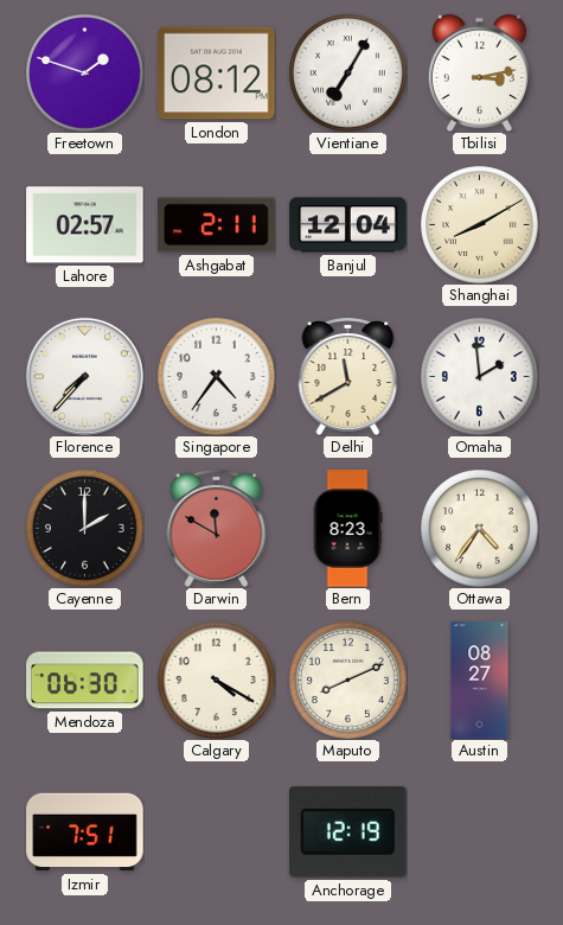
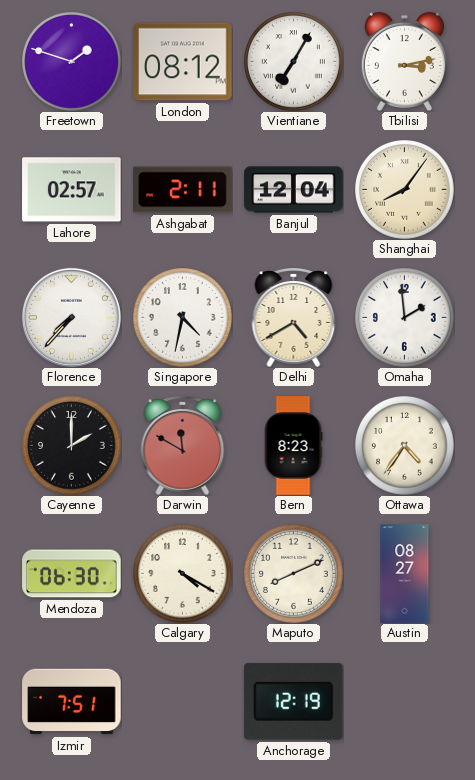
Shanghai: 8:10 -> 8:06
Singapore: 4:36 -> 4:32
Delhi: 11:40 -> 4:40
